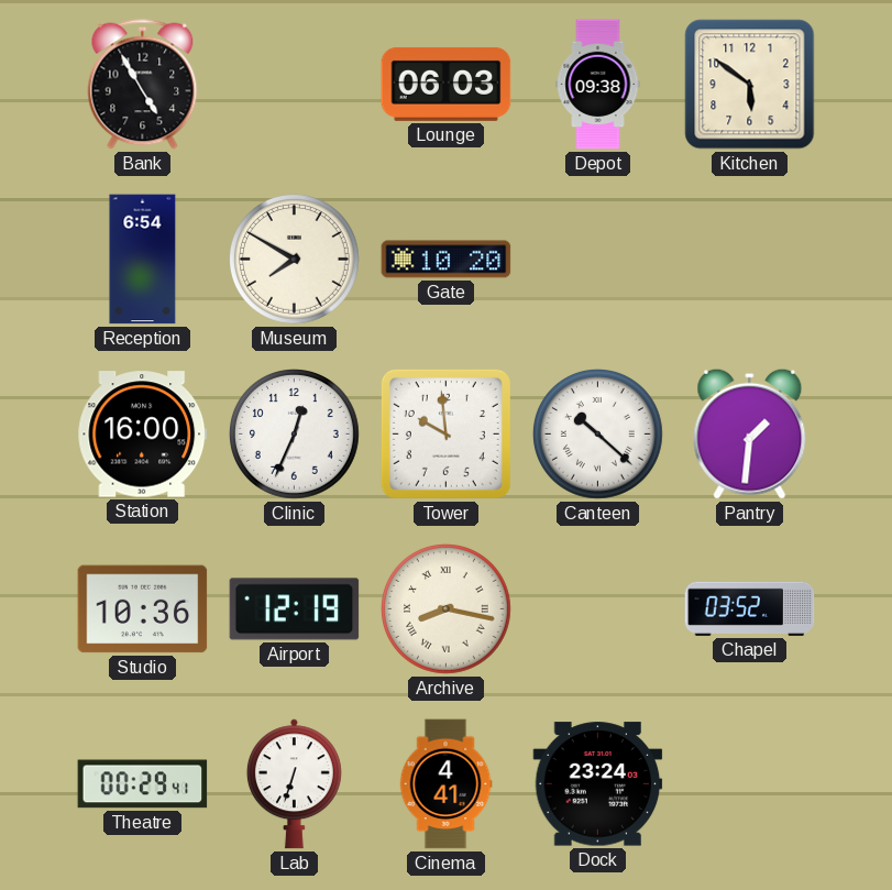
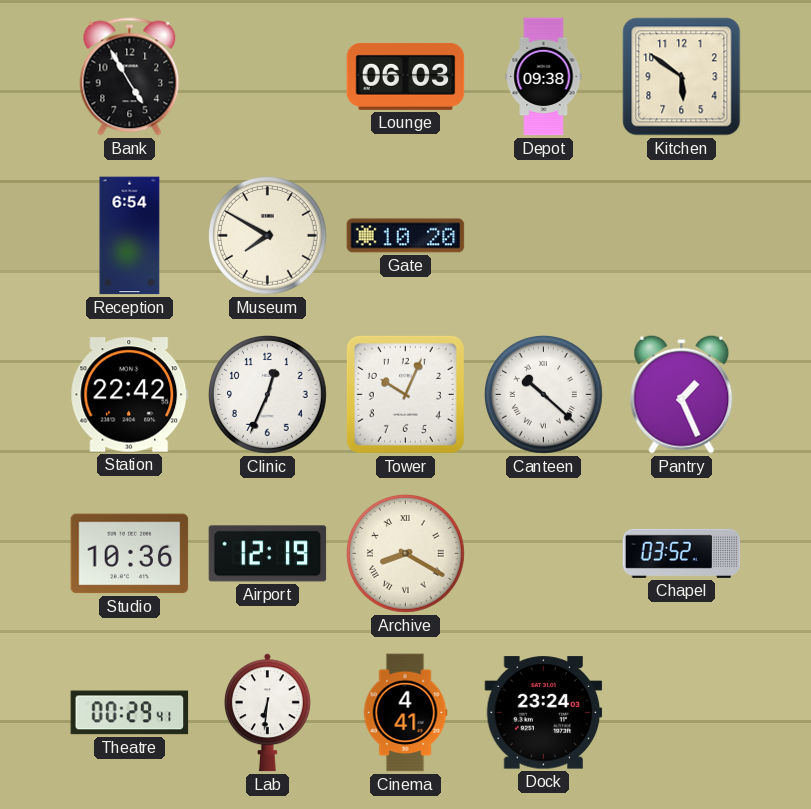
Station: 16:00 -> 22:42
Tower: 9:59 -> 10:04
Pantry: 1:31 -> 1:26
Archive: 8:17 -> 8:20
Lab: 6:33 -> 6:31
